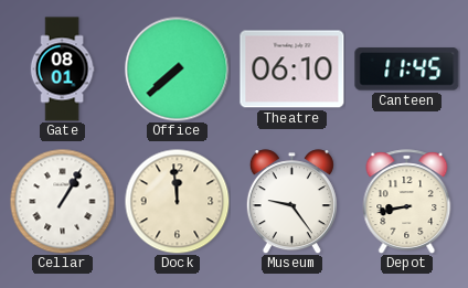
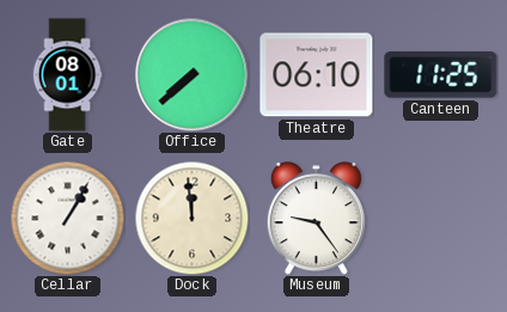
Canteen: 11:45 -> 11:25
Depot: 8:43 -> none
